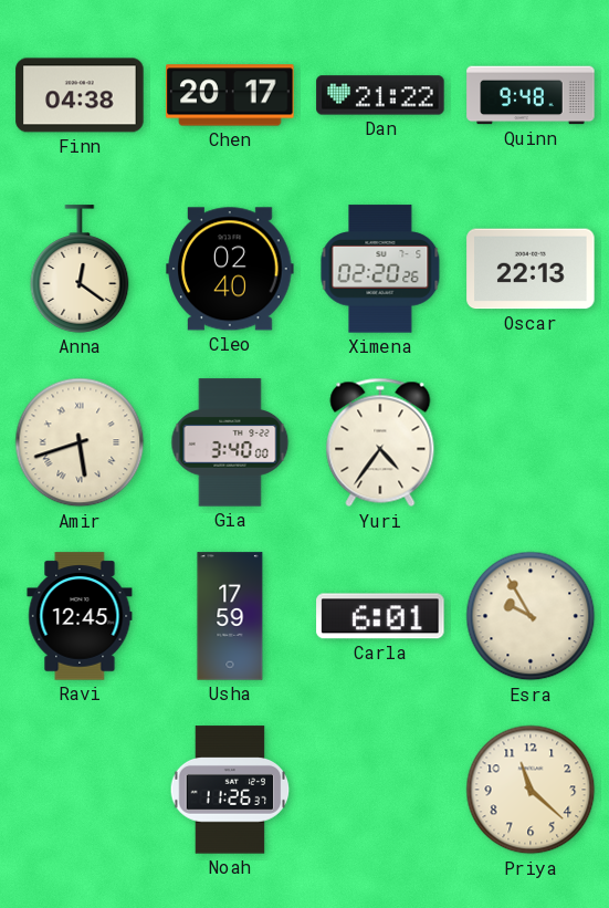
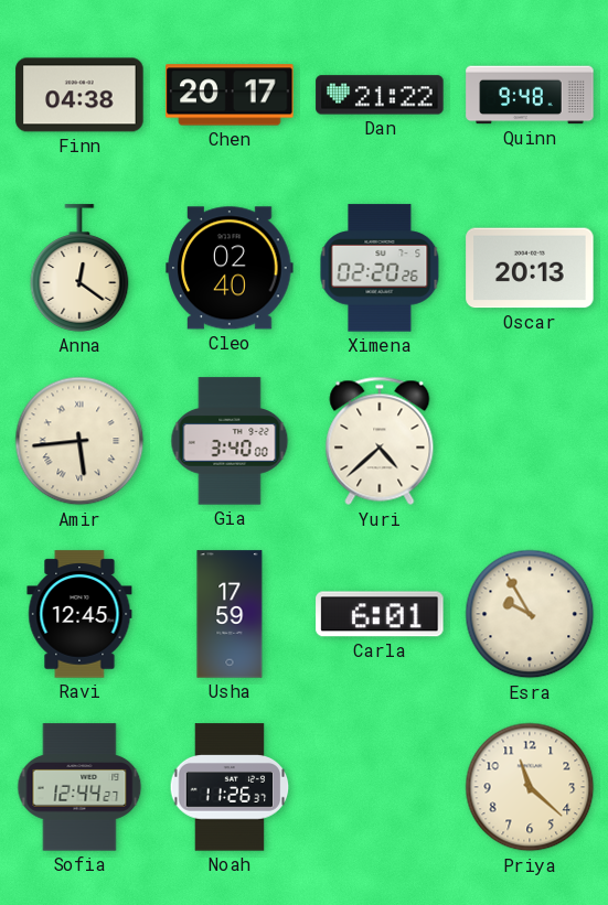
Oscar: 22:13 -> 20:13
Amir: 5:42 -> 5:44
Yuri: 4:36 -> 4:38
Sofia: none -> 12:44
